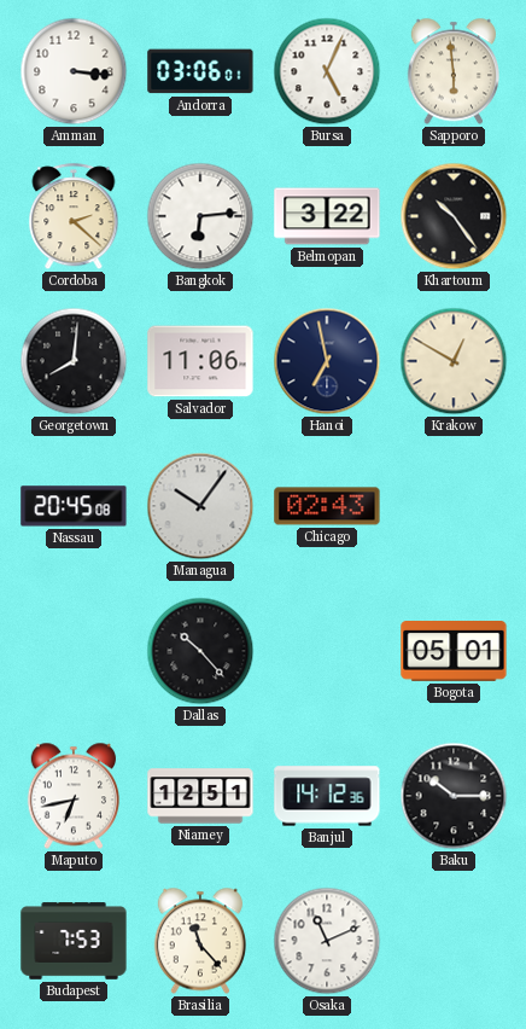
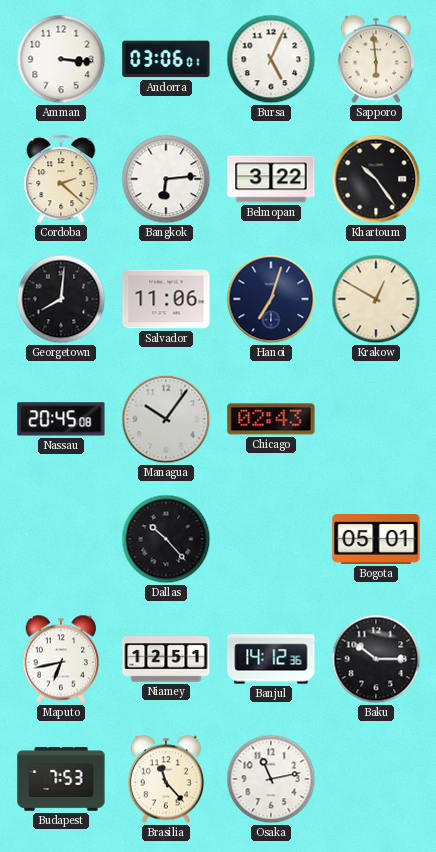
Hanoi: 6:58 -> 7:03
Osaka: 11:11 -> 11:13
